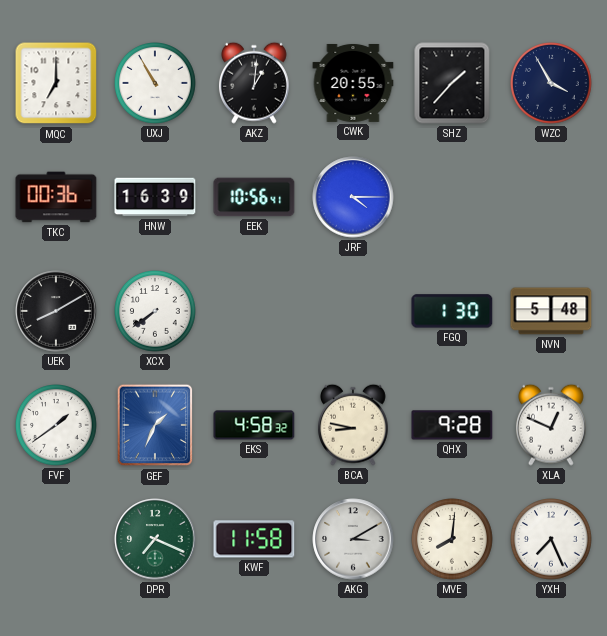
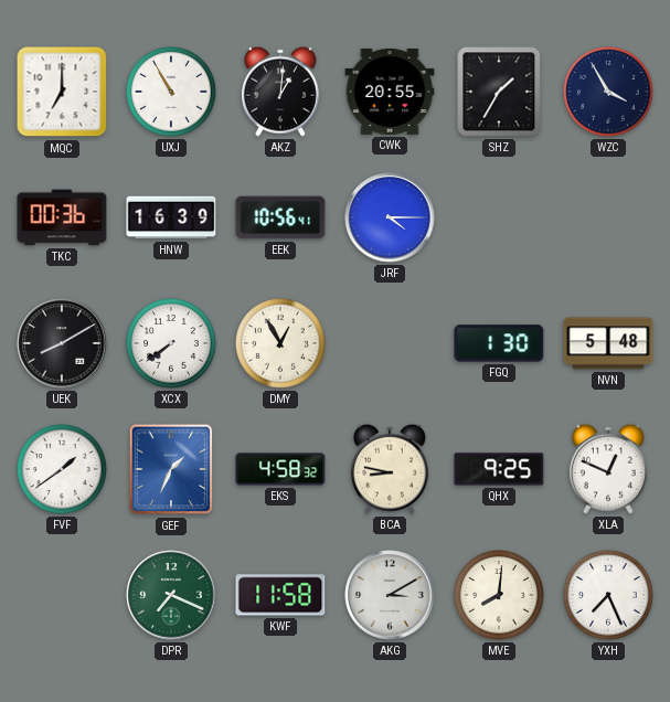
SHZ: 1:37 -> 1:35
DMY: none -> 12:55
QHX: 9:28 -> 9:25
